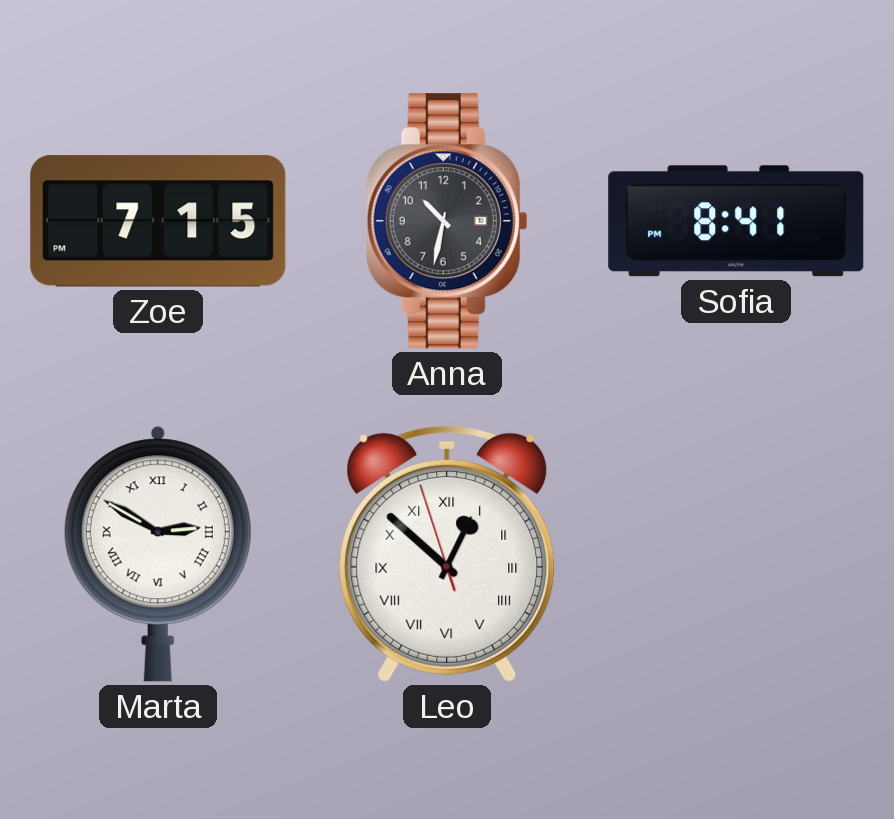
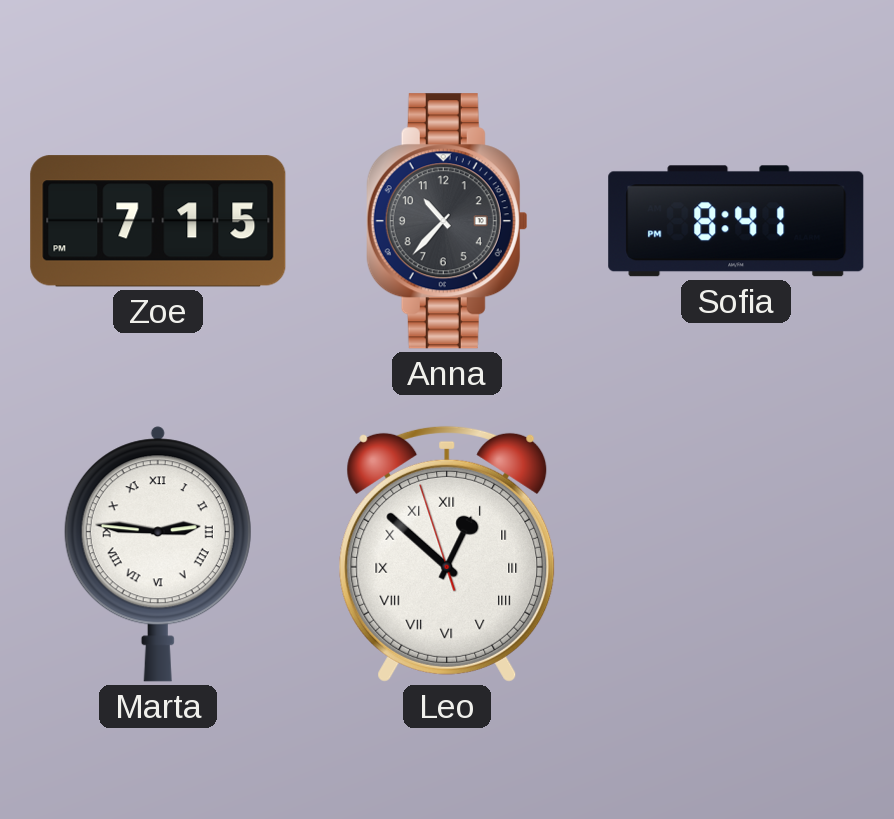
Anna: 10:32 -> 10:37
Marta: 2:50 -> 2:46
